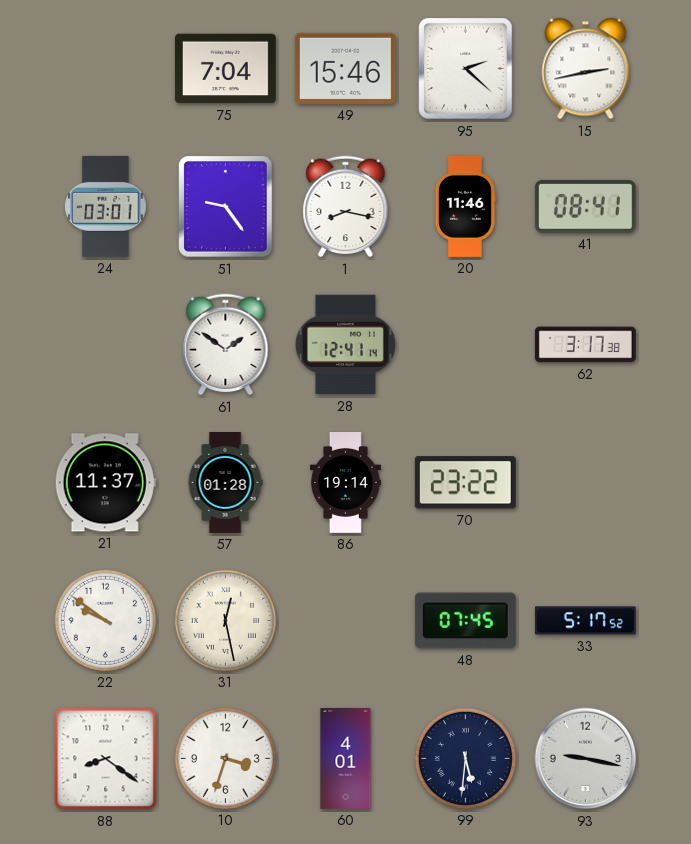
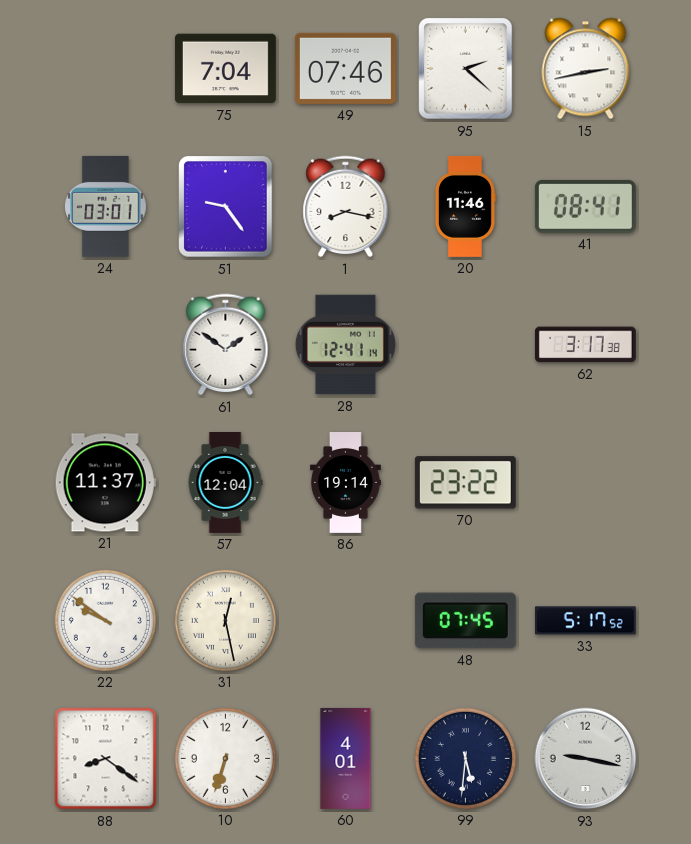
49: 15:46 -> 07:46
57: 01:28 -> 12:04
10: 3:33 -> 6:33
